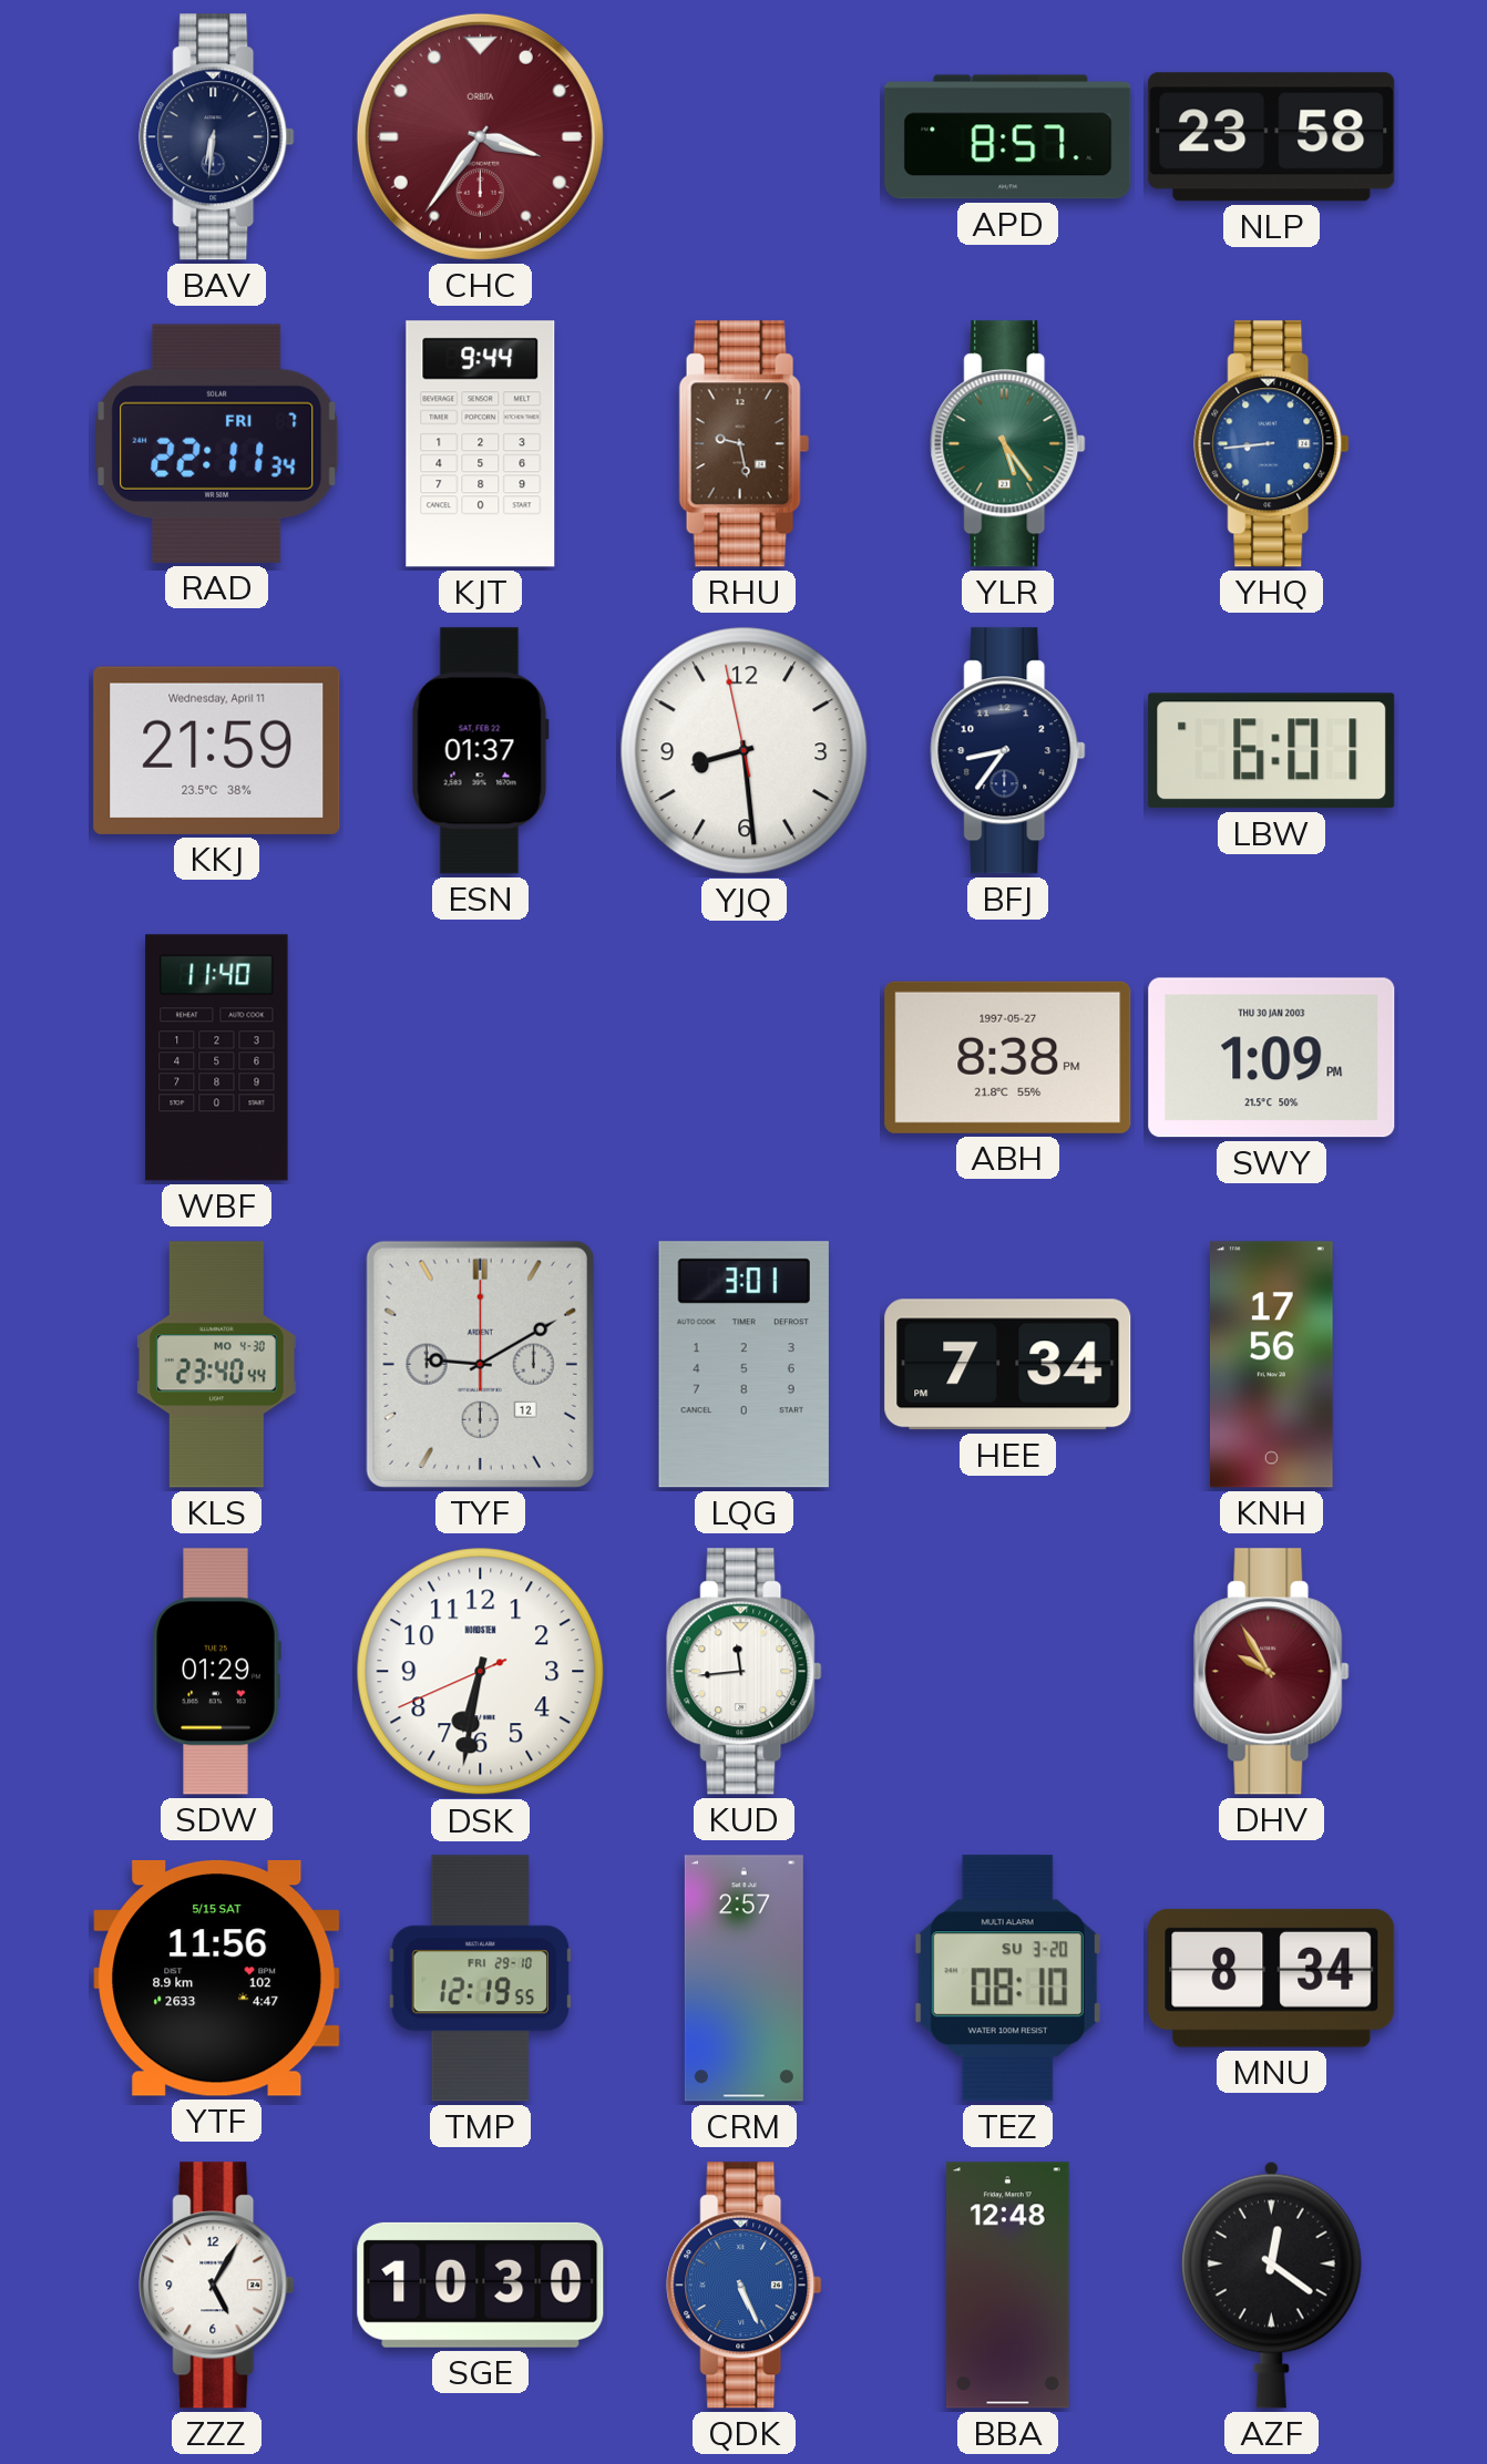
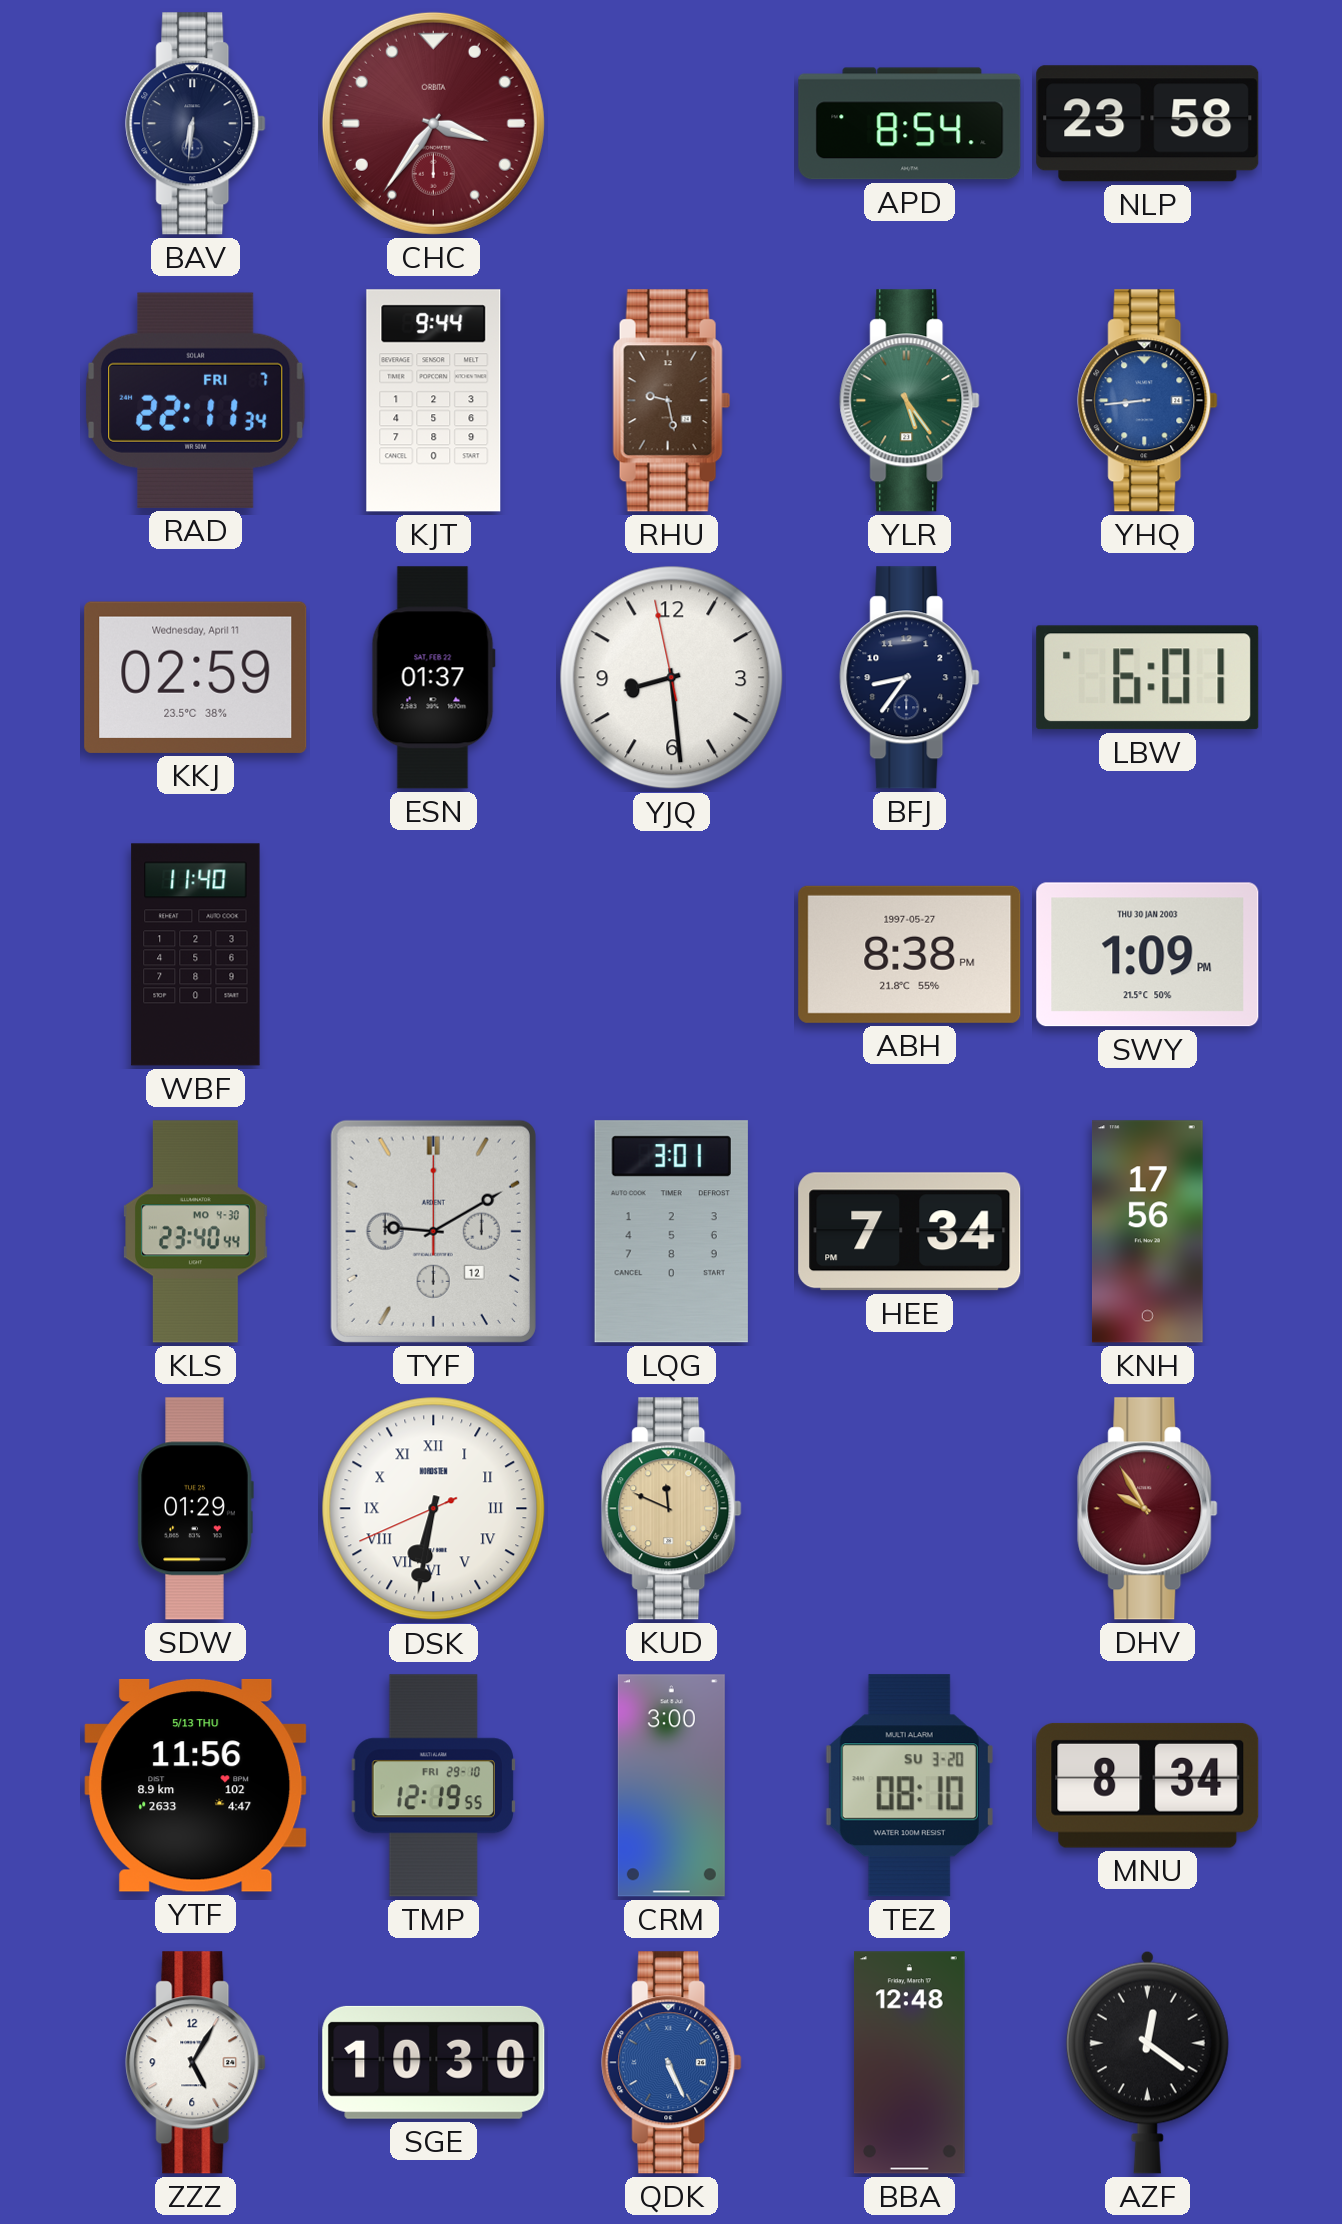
APD: 8:57 -> 8:54
KKJ: 21:59 -> 02:59
DSK numerals: Arabic -> Roman
KUD: 11:44 -> 11:49
KUD dial: white -> champagne
YTF date: 5/15 SAT -> 5/13 THU
CRM: 2:57 -> 3:00
